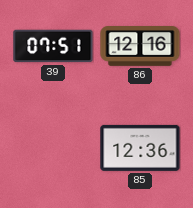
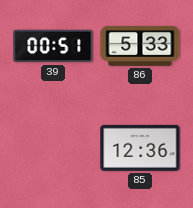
39: 07:51 -> 00:51
86: 12:16 -> 5:33
